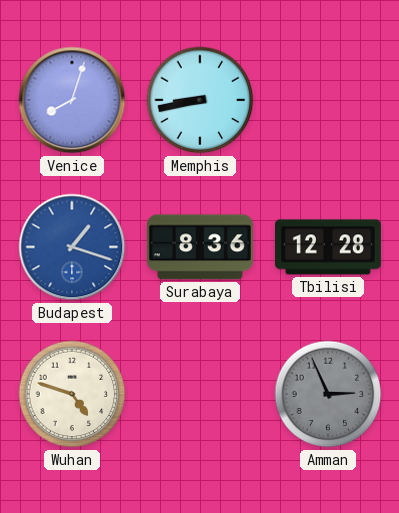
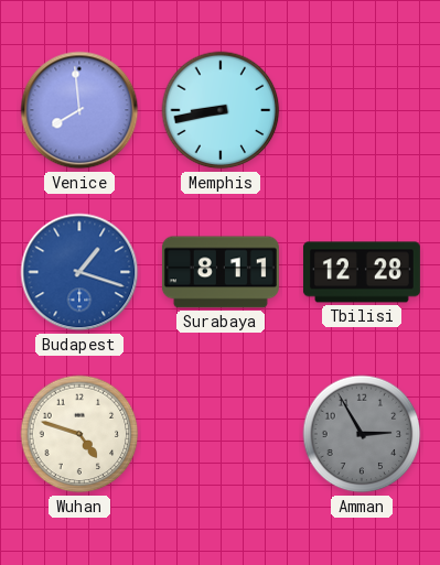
Venice: 8:03 -> 7:59
Surabaya: 8:36 -> 8:11
Amman: 2:56 -> 2:55
